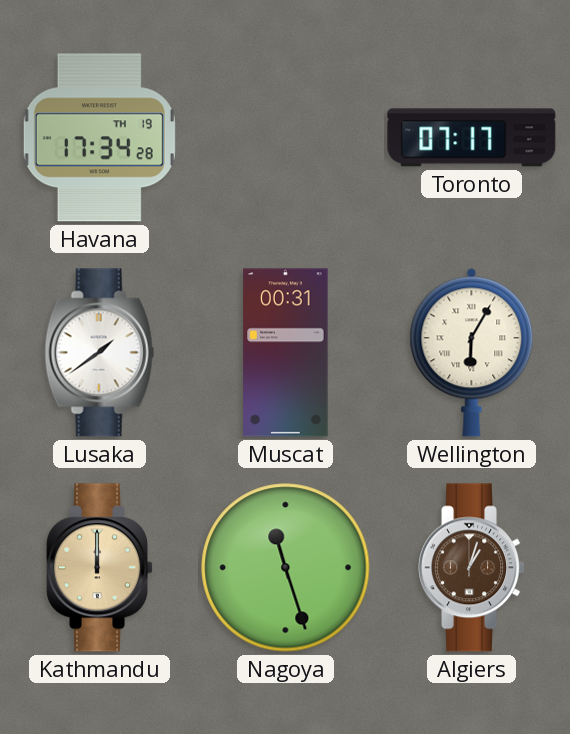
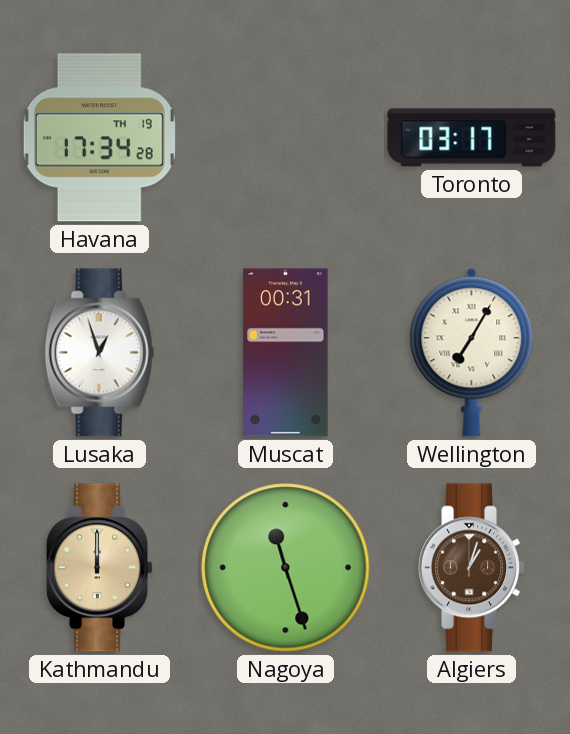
Toronto: 07:17 -> 03:17
Lusaka: 1:39 -> 12:57
Wellington: 6:05 -> 7:05
